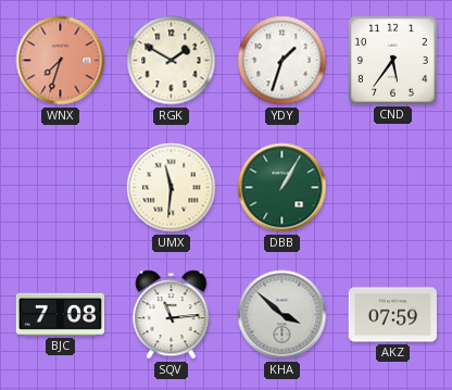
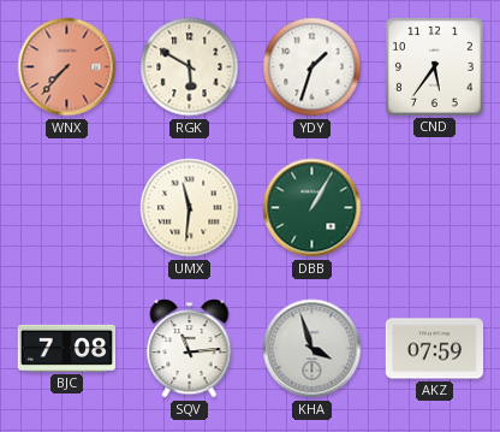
WNX: 7:33 -> 7:37
RGK: 1:50 -> 5:50
KHA: 3:52 -> 3:57
